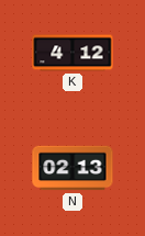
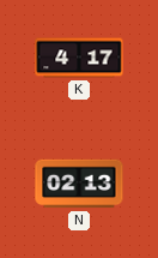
K: 4:12 -> 4:17
